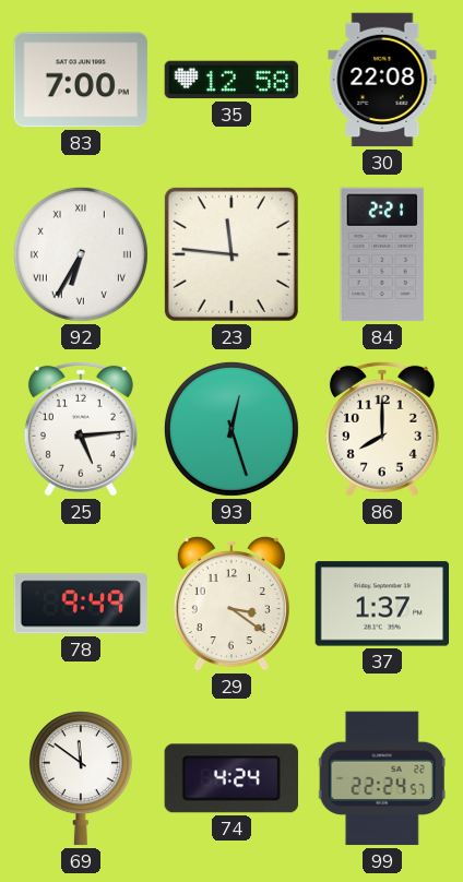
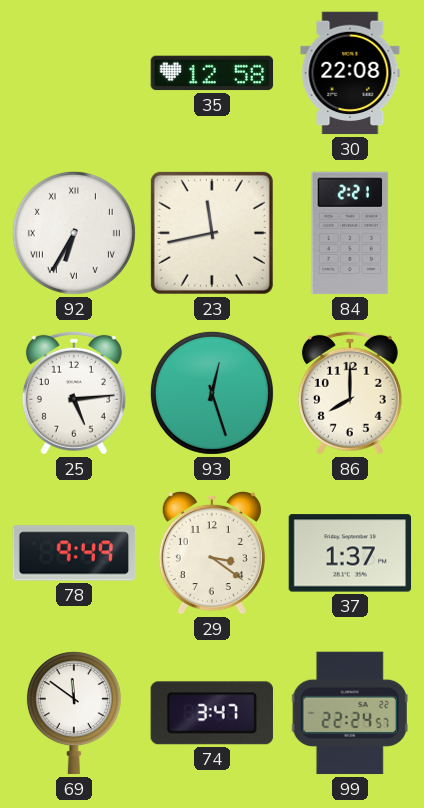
83: 7:00 -> none
23: 11:46 -> 11:43
74: 4:24 -> 3:47
